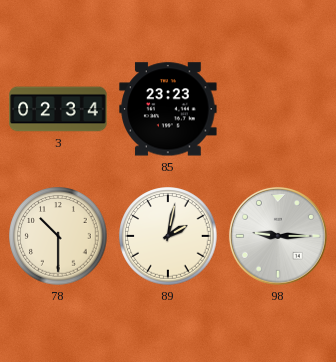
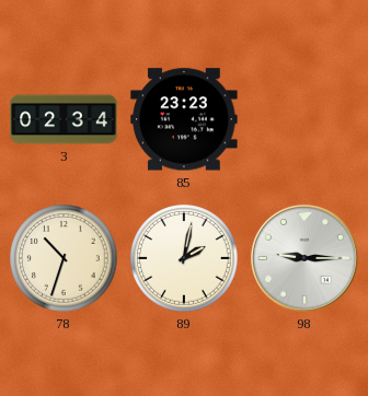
78: 10:30 -> 10:33
